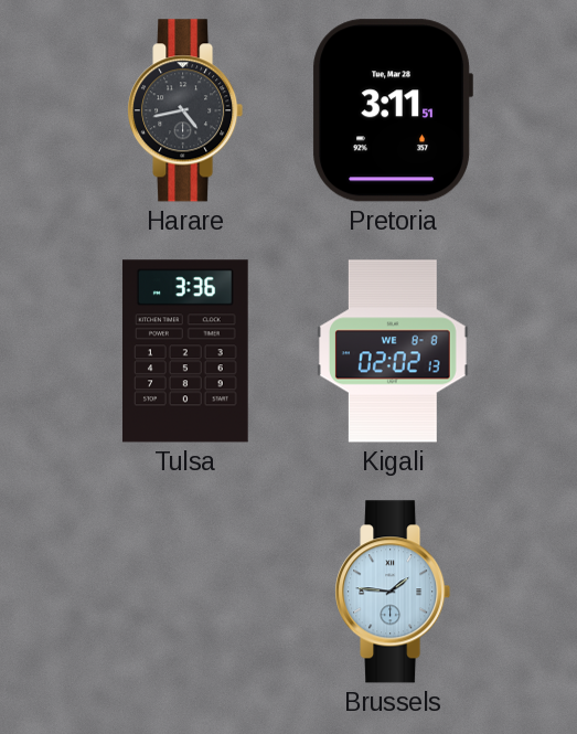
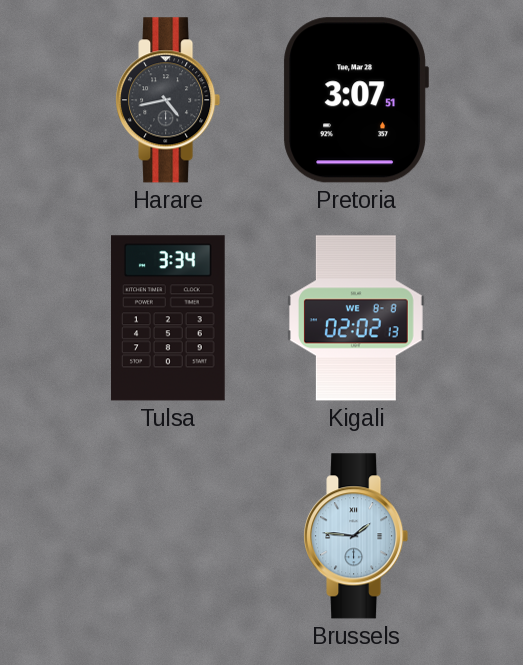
Pretoria: 3:11 -> 3:07
Tulsa: 3:36 -> 3:34
